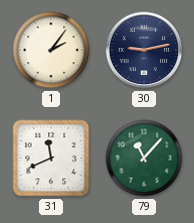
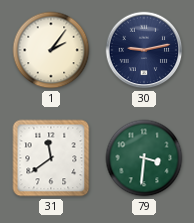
31: 11:41 -> 11:39
79: 11:07 -> 3:31
